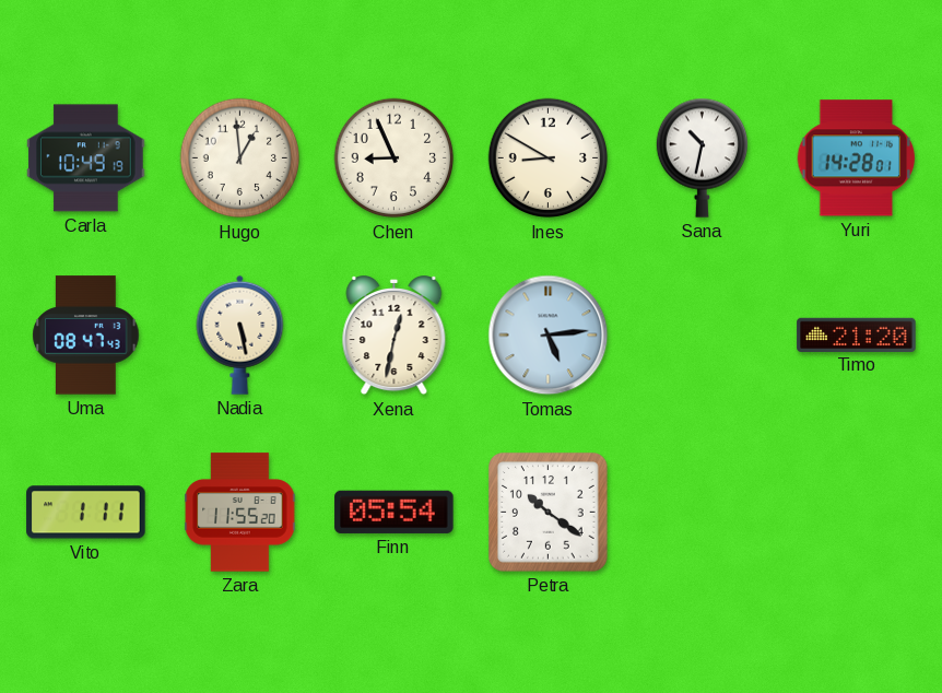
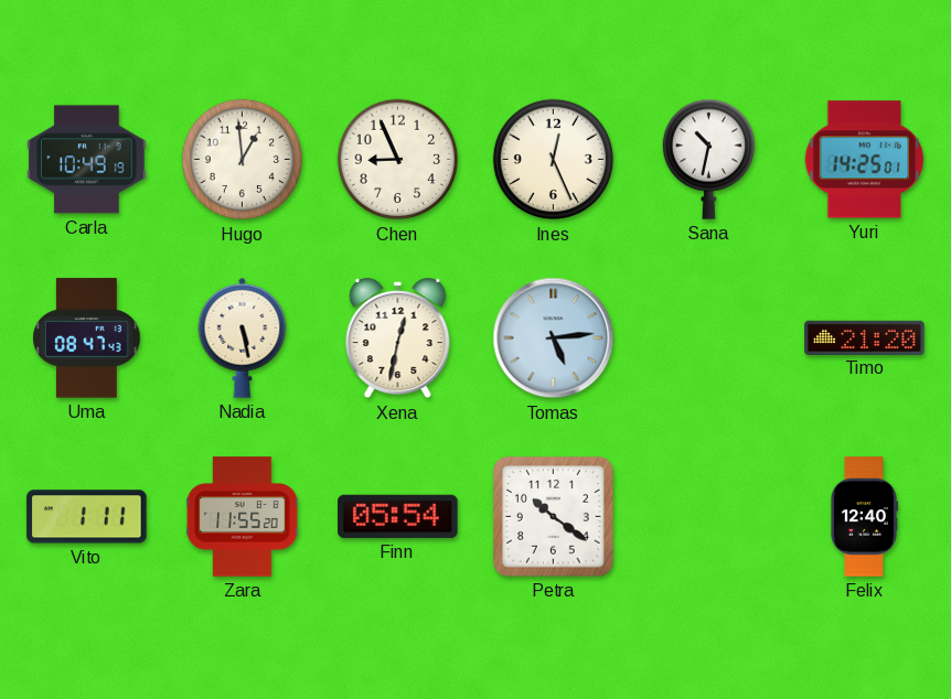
Ines: 8:50 -> 12:26
Yuri: 14:28 -> 14:25
Felix: none -> 12:40
